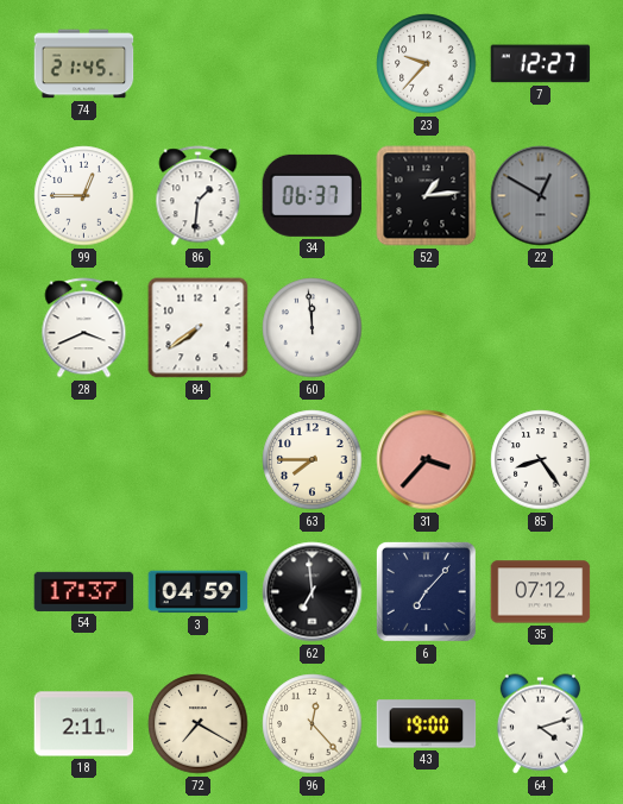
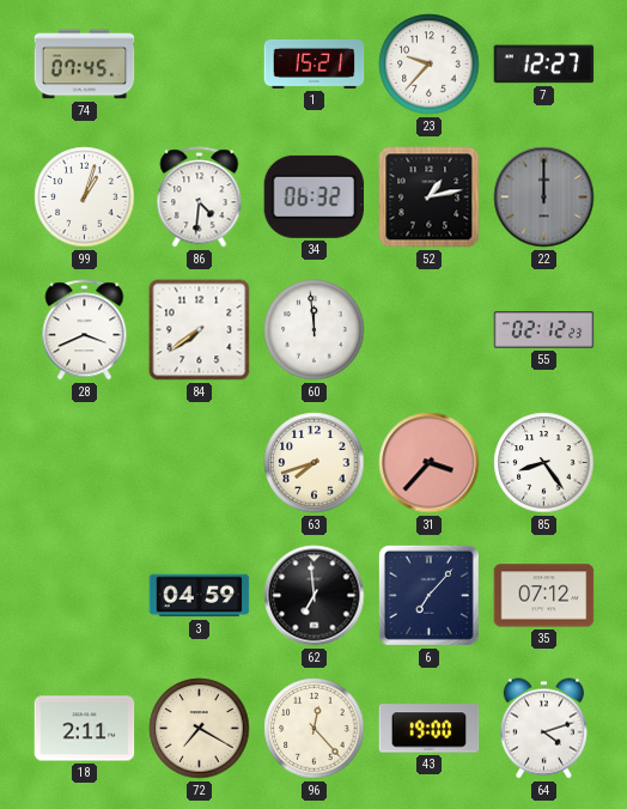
74: 21:45 -> 07:45
1: none -> 15:21
99: 12:45 -> 1:03
86: 1:31 -> 4:31
34: 06:37 -> 06:32
52: 1:14 -> 1:13
22: 12:50 -> 12:00
55: none -> 02:12
63: 7:45 -> 7:42
54: 17:37 -> none
